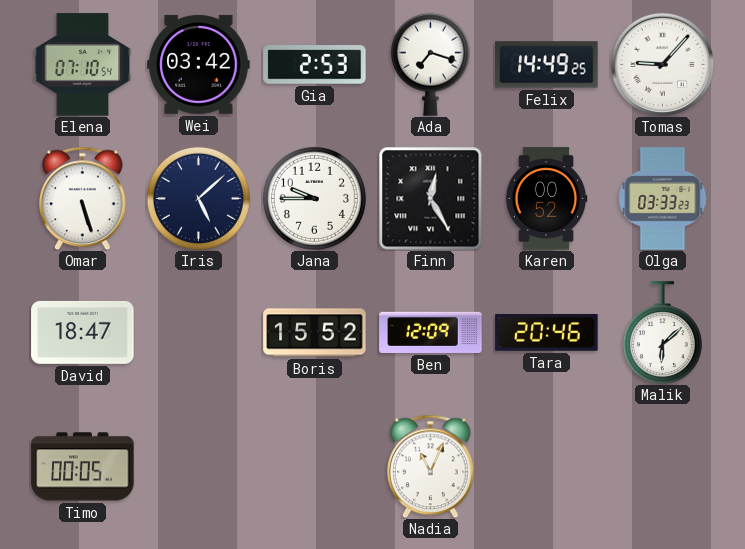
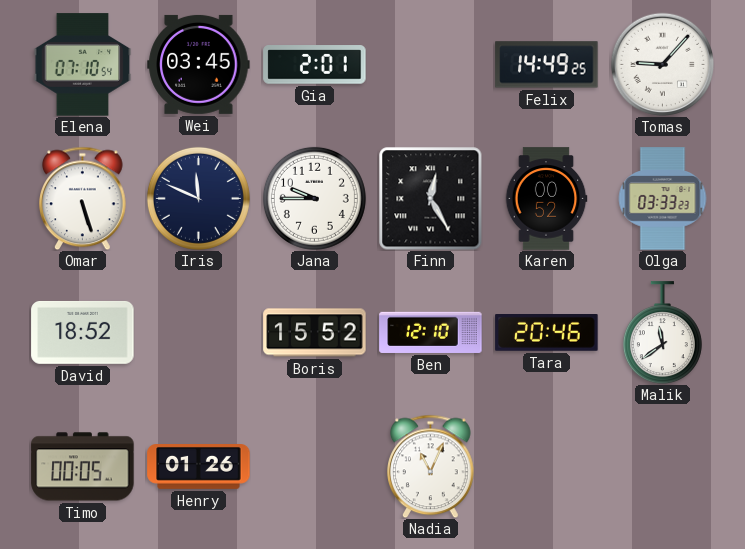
Wei: 03:42 -> 03:45
Gia: 2:53 -> 2:01
Ada: 7:18 -> none
Iris: 5:08 -> 11:49
David: 18:47 -> 18:52
Ben: 12:09 -> 12:10
Malik: 6:08 -> 11:39
Henry: none -> 01:26
